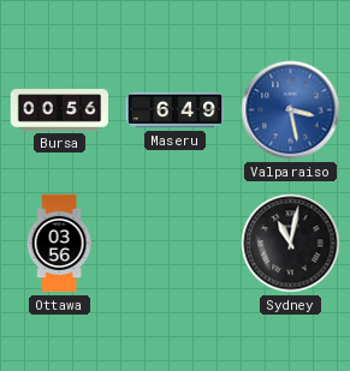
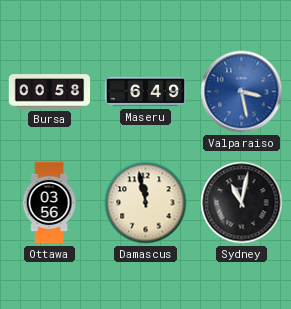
Bursa: 00:56 -> 00:58
Damascus: none -> 11:58
